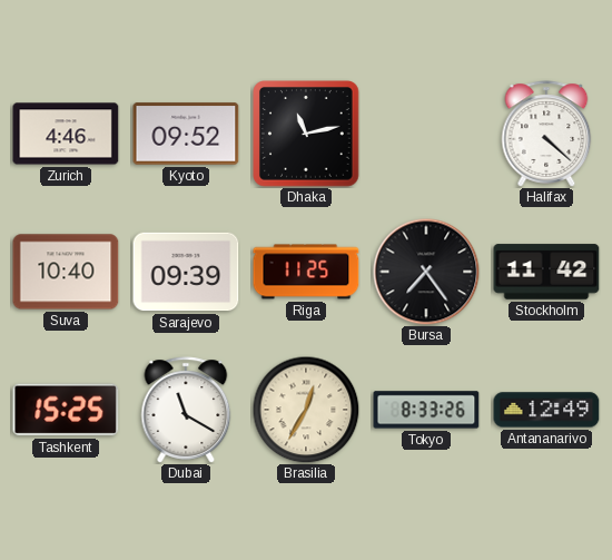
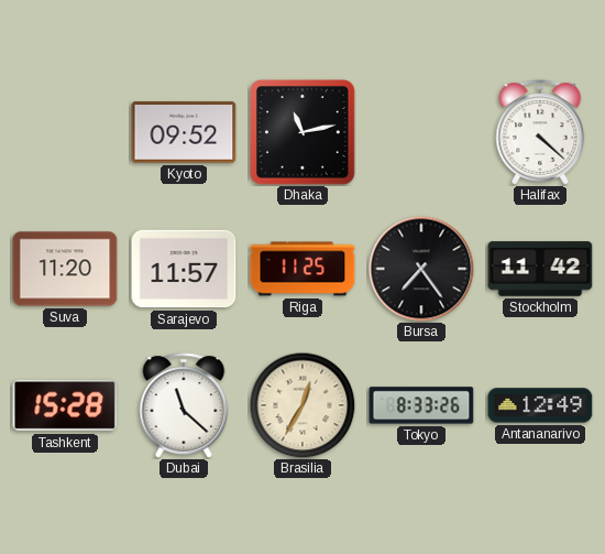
Zurich: 4:46 -> none
Suva: 10:40 -> 11:20
Sarajevo: 09:39 -> 11:57
Tashkent: 15:25 -> 15:28
Dubai: 11:20 -> 11:22
